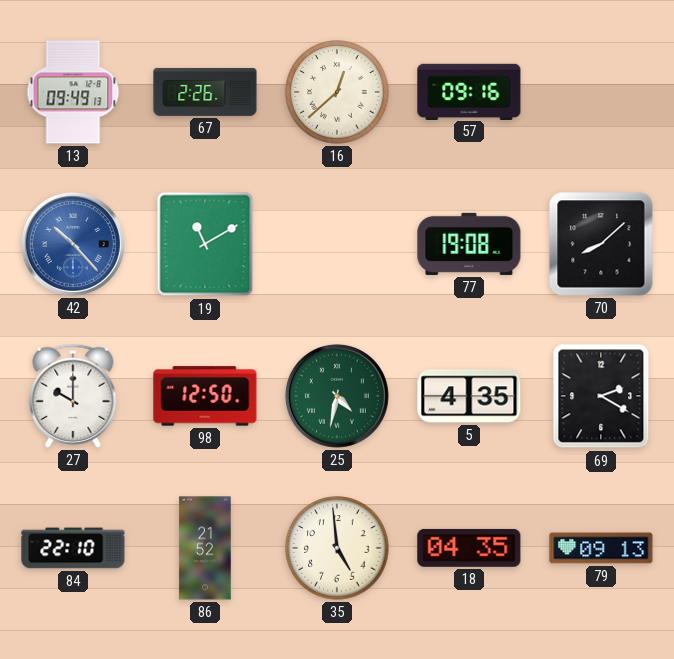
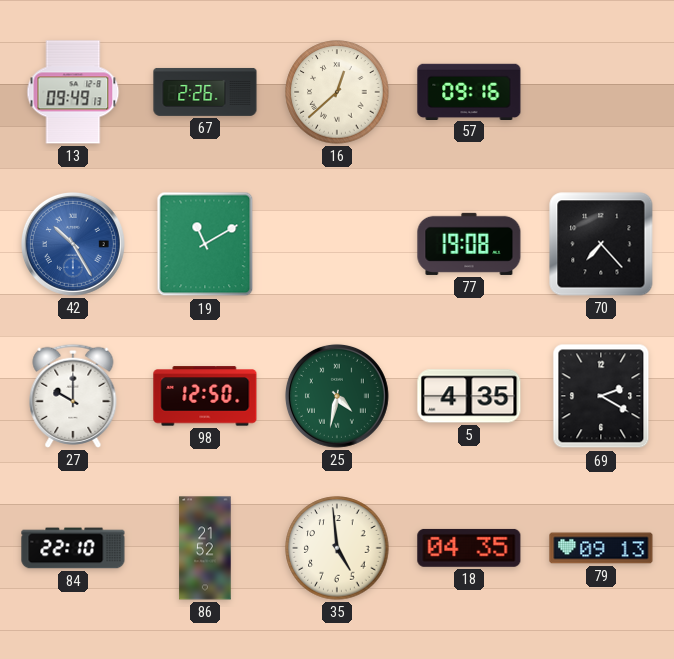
42: 10:23 -> 10:25
70: 8:08 -> 7:23
